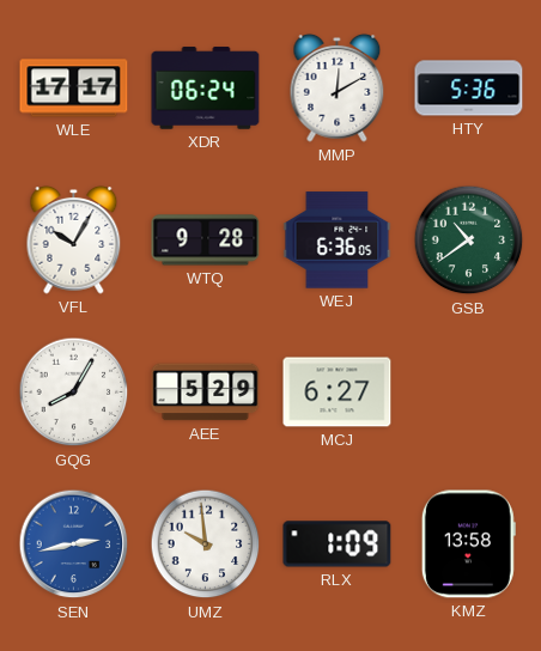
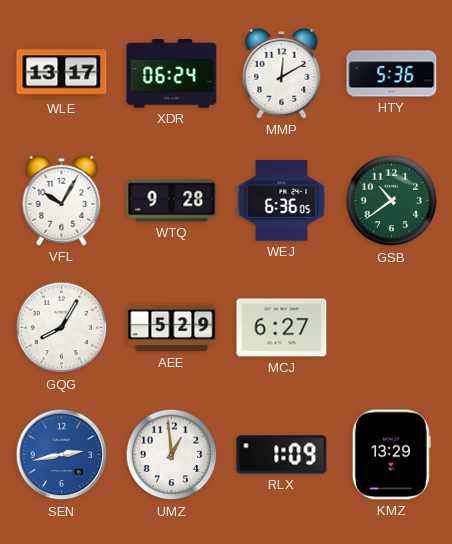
WLE: 17:17 -> 13:17
UMZ: 9:59 -> 12:59
KMZ: 13:58 -> 13:29
